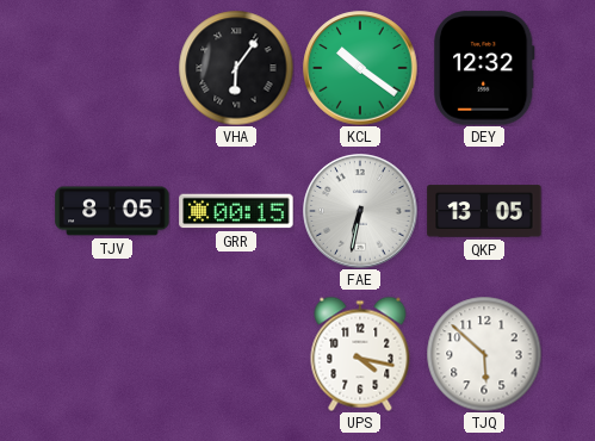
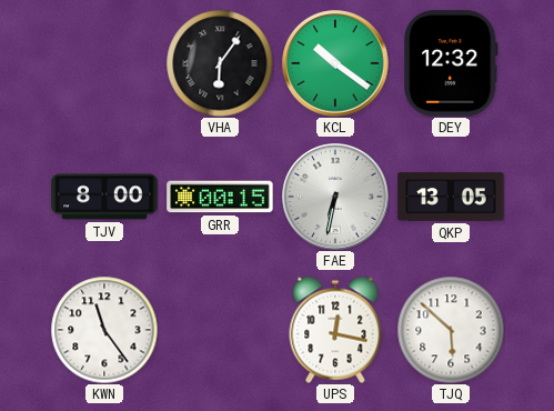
TJV: 8:05 -> 8:00
KWN: none -> 11:24
UPS: 4:17 -> 12:17
